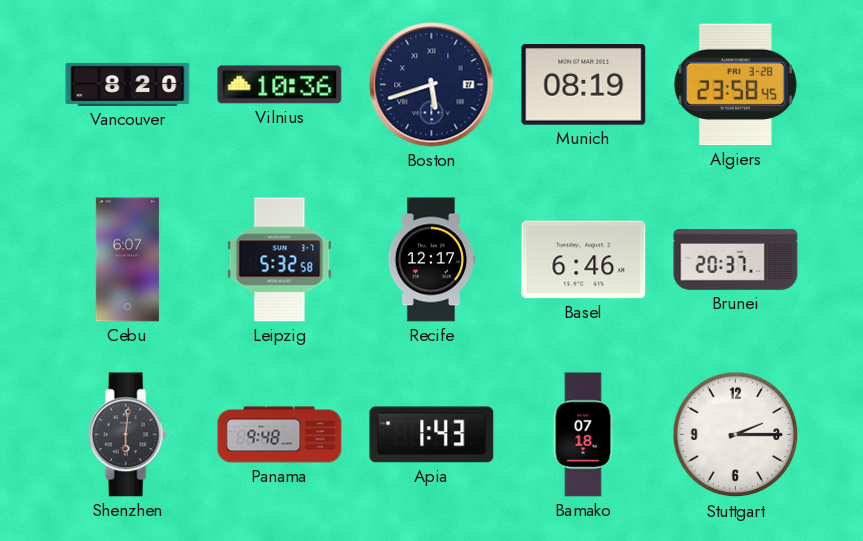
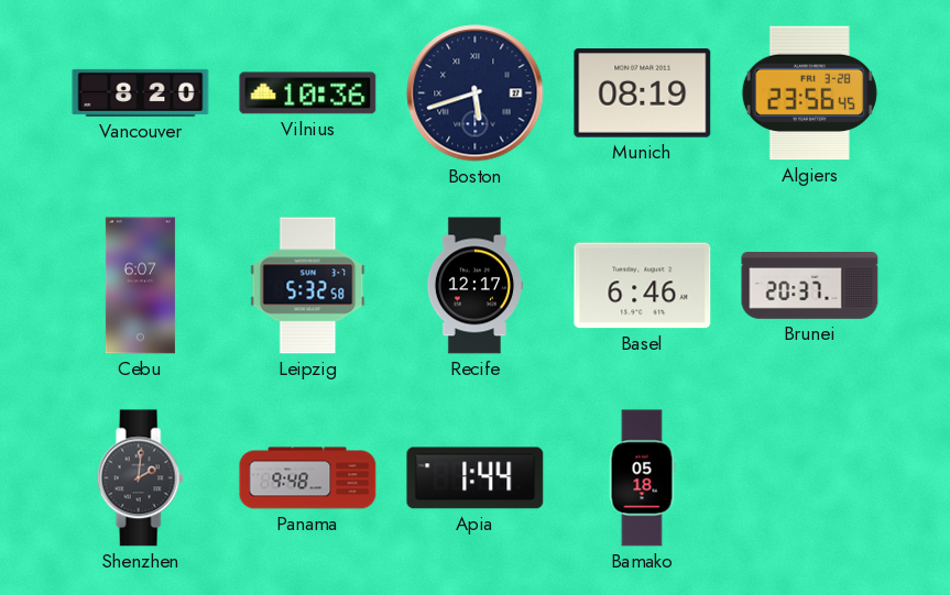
Algiers: 23:58 -> 23:56
Shenzhen: 6:01 -> 2:01
Apia: 1:43 -> 1:44
Bamako: 07:18 -> 05:18
Stuttgart: 2:15 -> none
